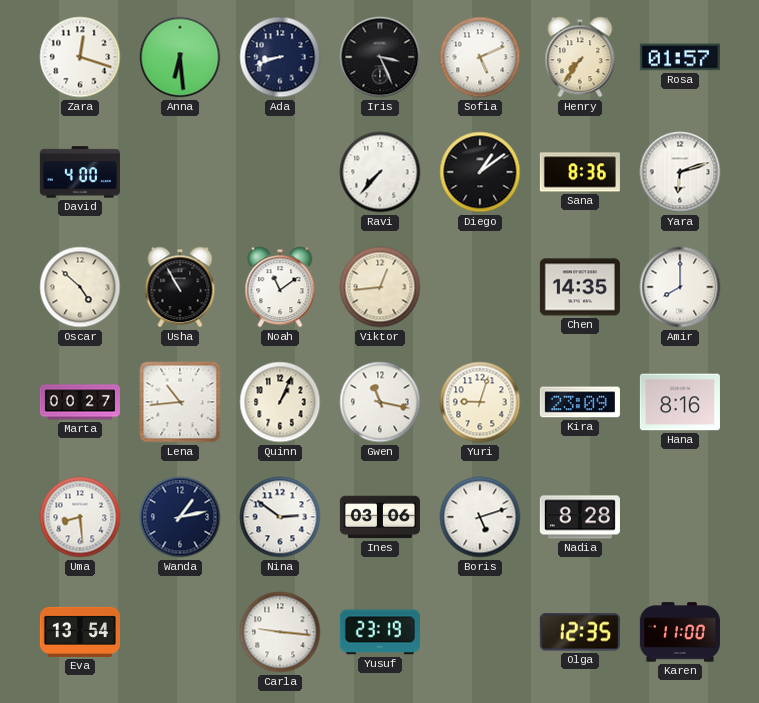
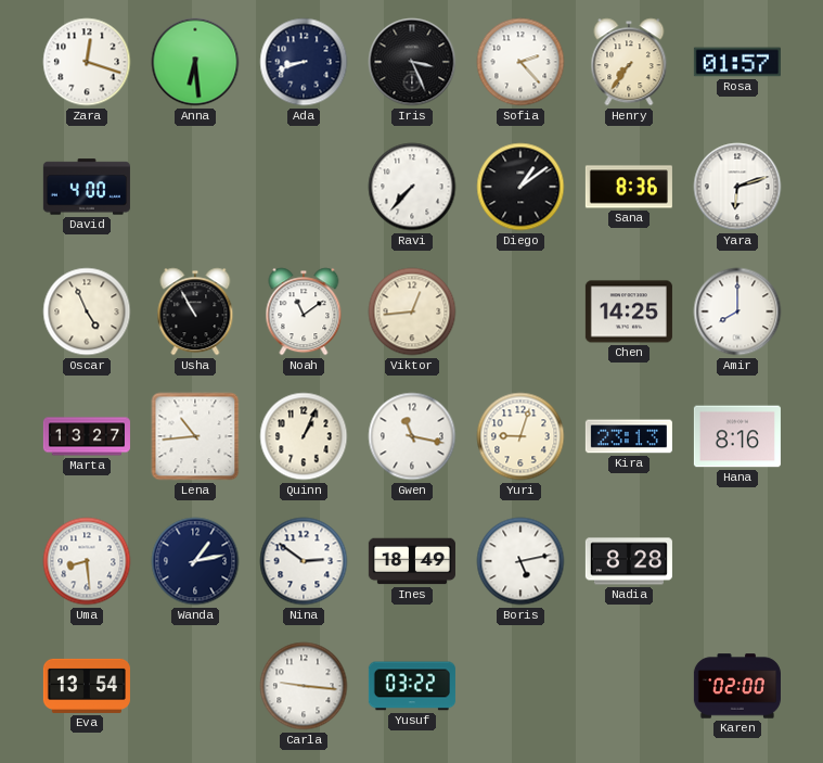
Sofia: 5:11 -> 2:23
Oscar: 4:52 -> 4:56
Chen: 14:35 -> 14:25
Marta: 00:27 -> 13:27
Kira: 23:09 -> 23:13
Ines: 03:06 -> 18:49
Boris: 5:12 -> 5:13
Yusuf: 23:19 -> 03:22
Olga: 12:35 -> none
Karen: 11:00 -> 02:00
